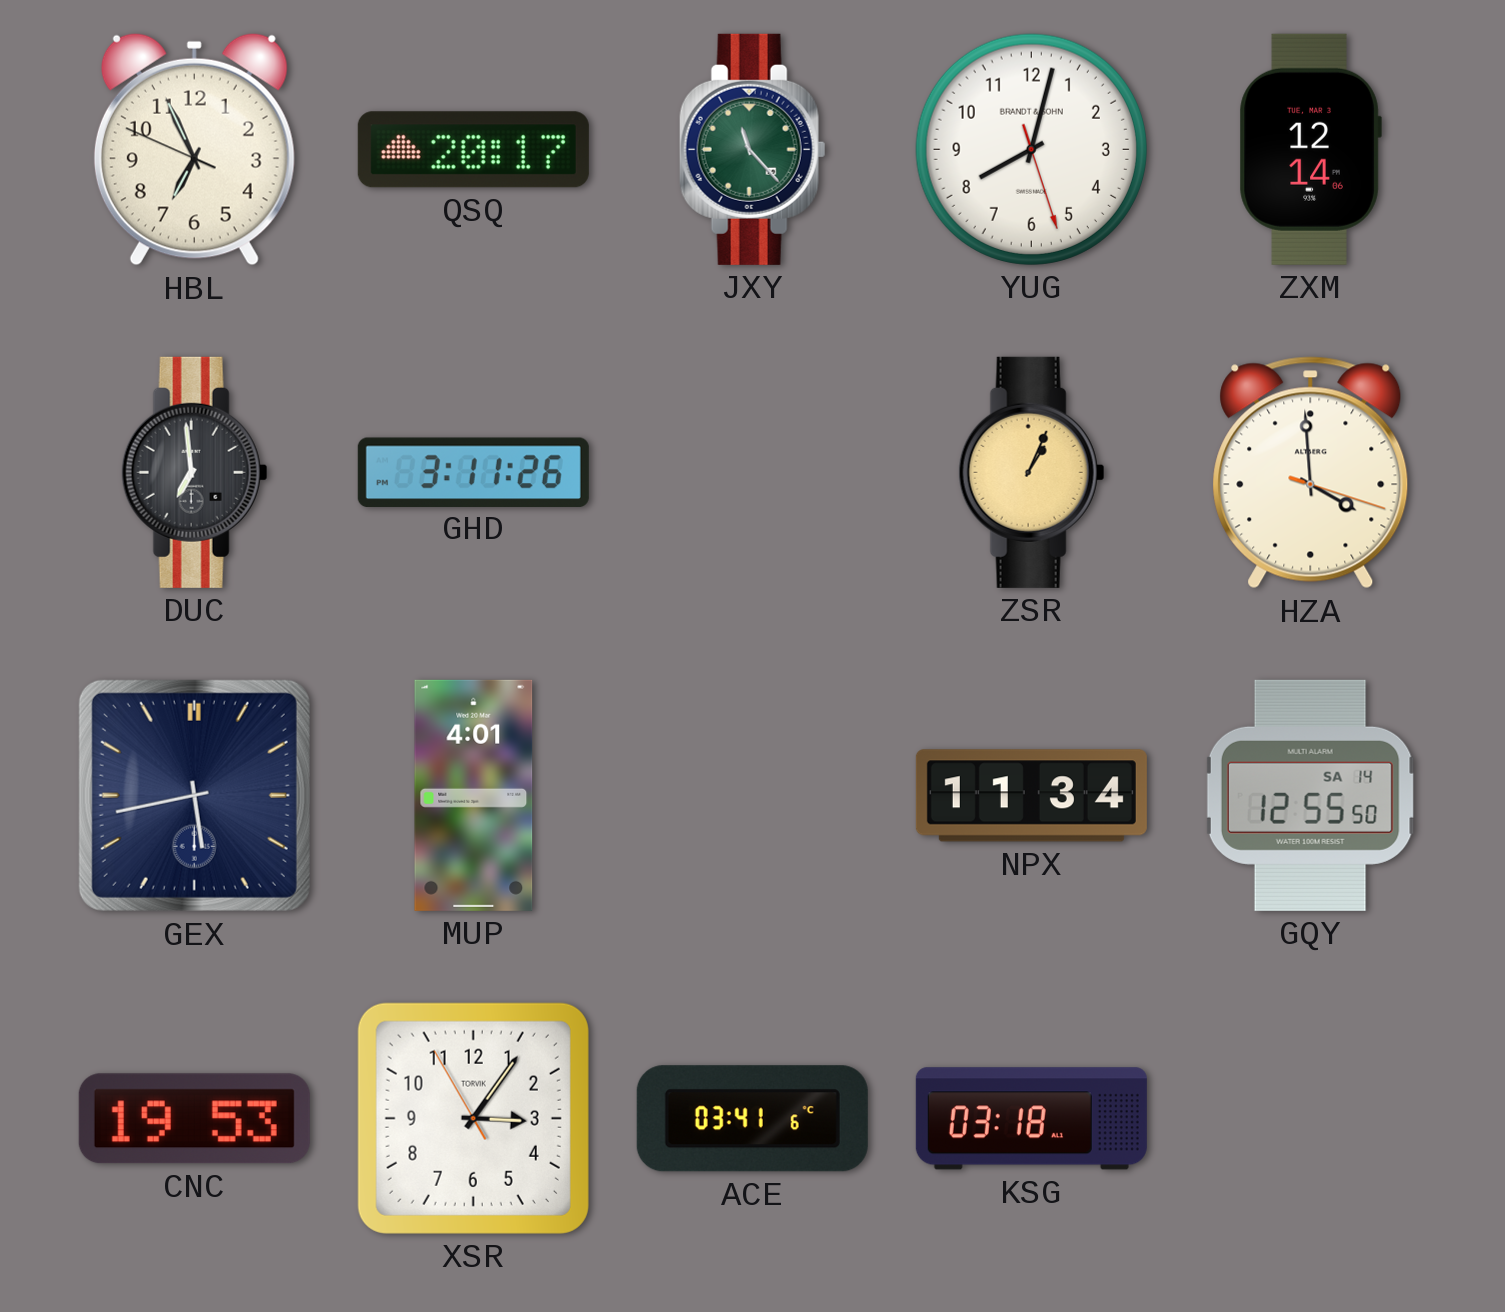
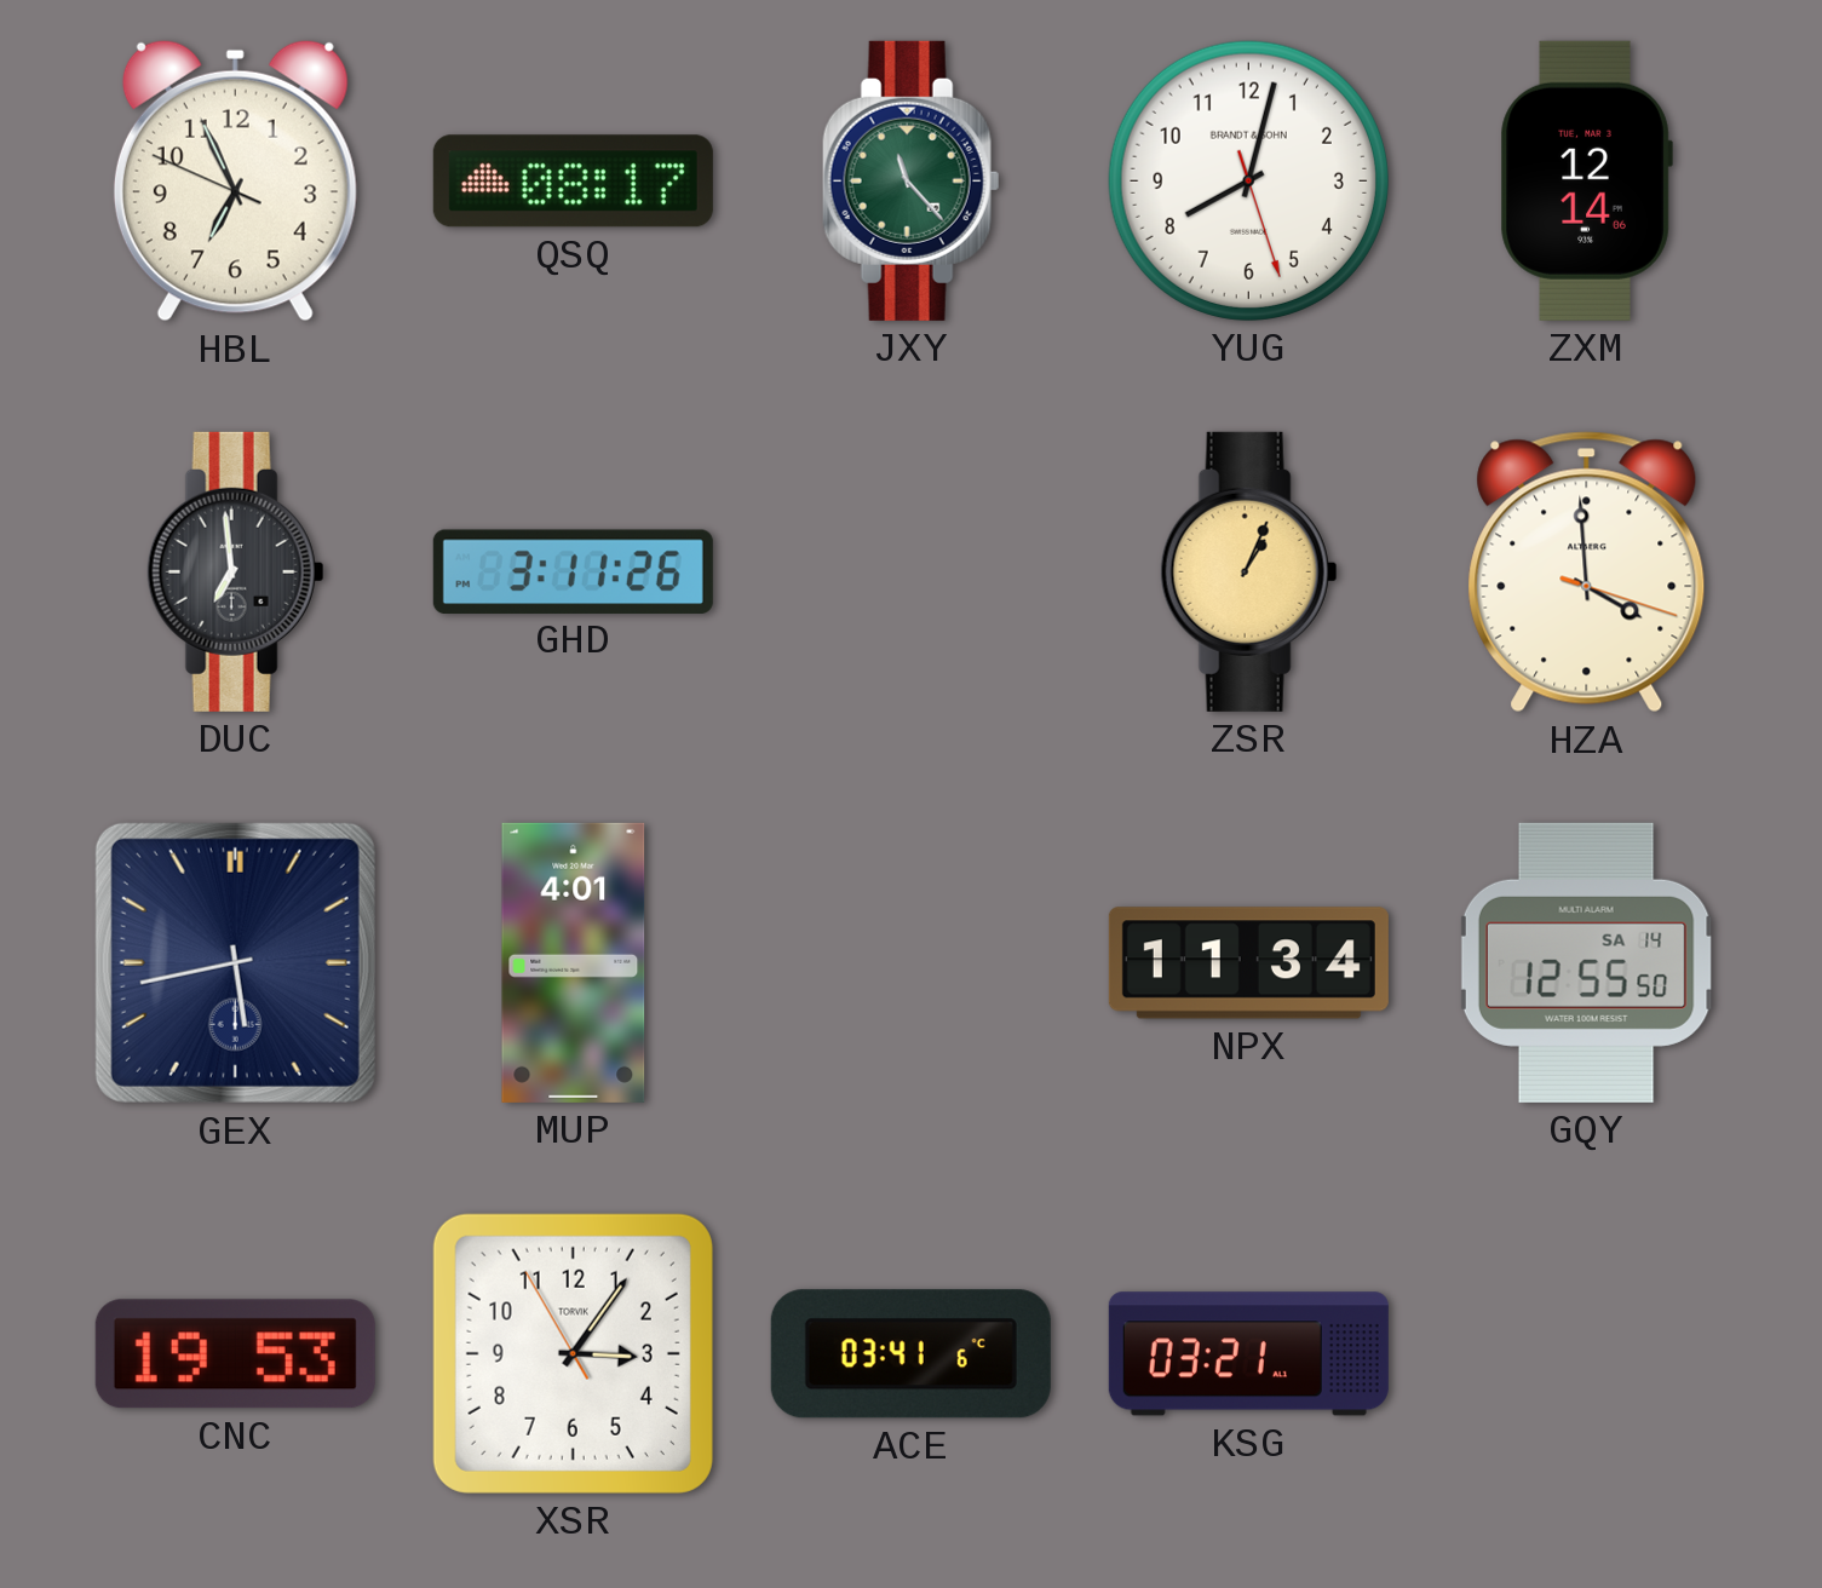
QSQ: 20:17 -> 08:17
KSG: 03:18 -> 03:21
